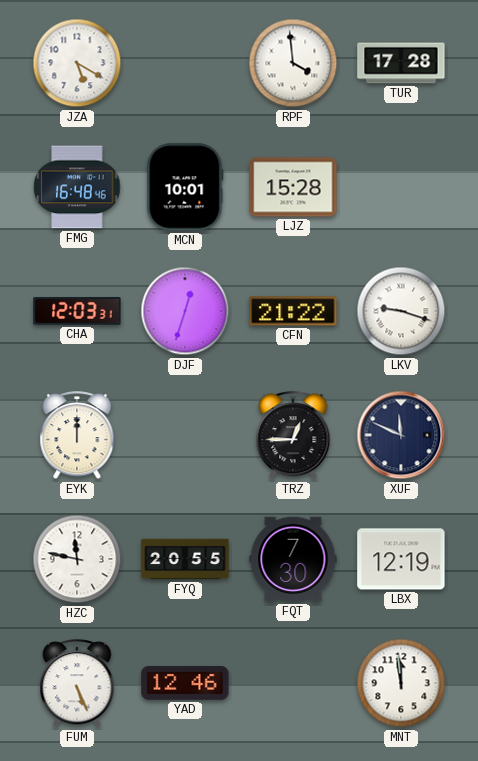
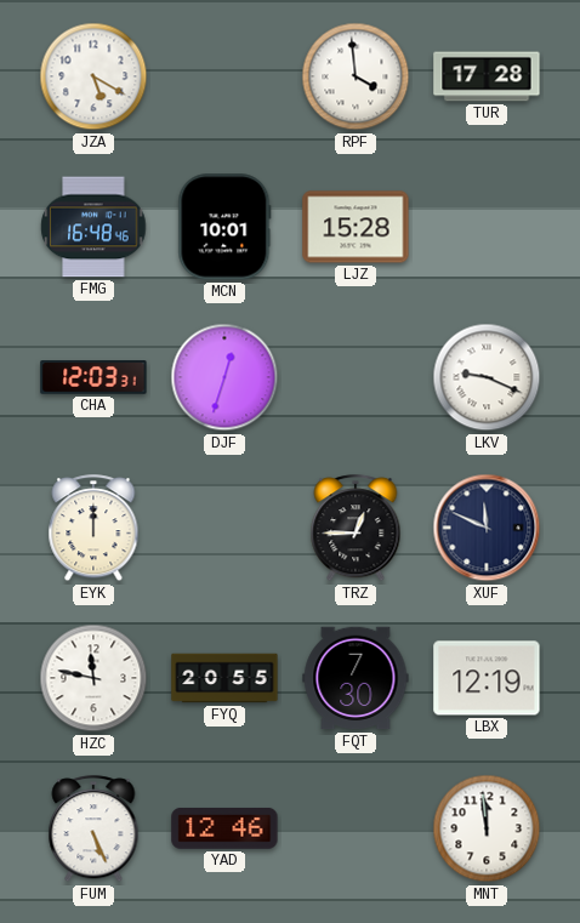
CFN: 21:22 -> none
LKV: 9:18 -> 9:19
